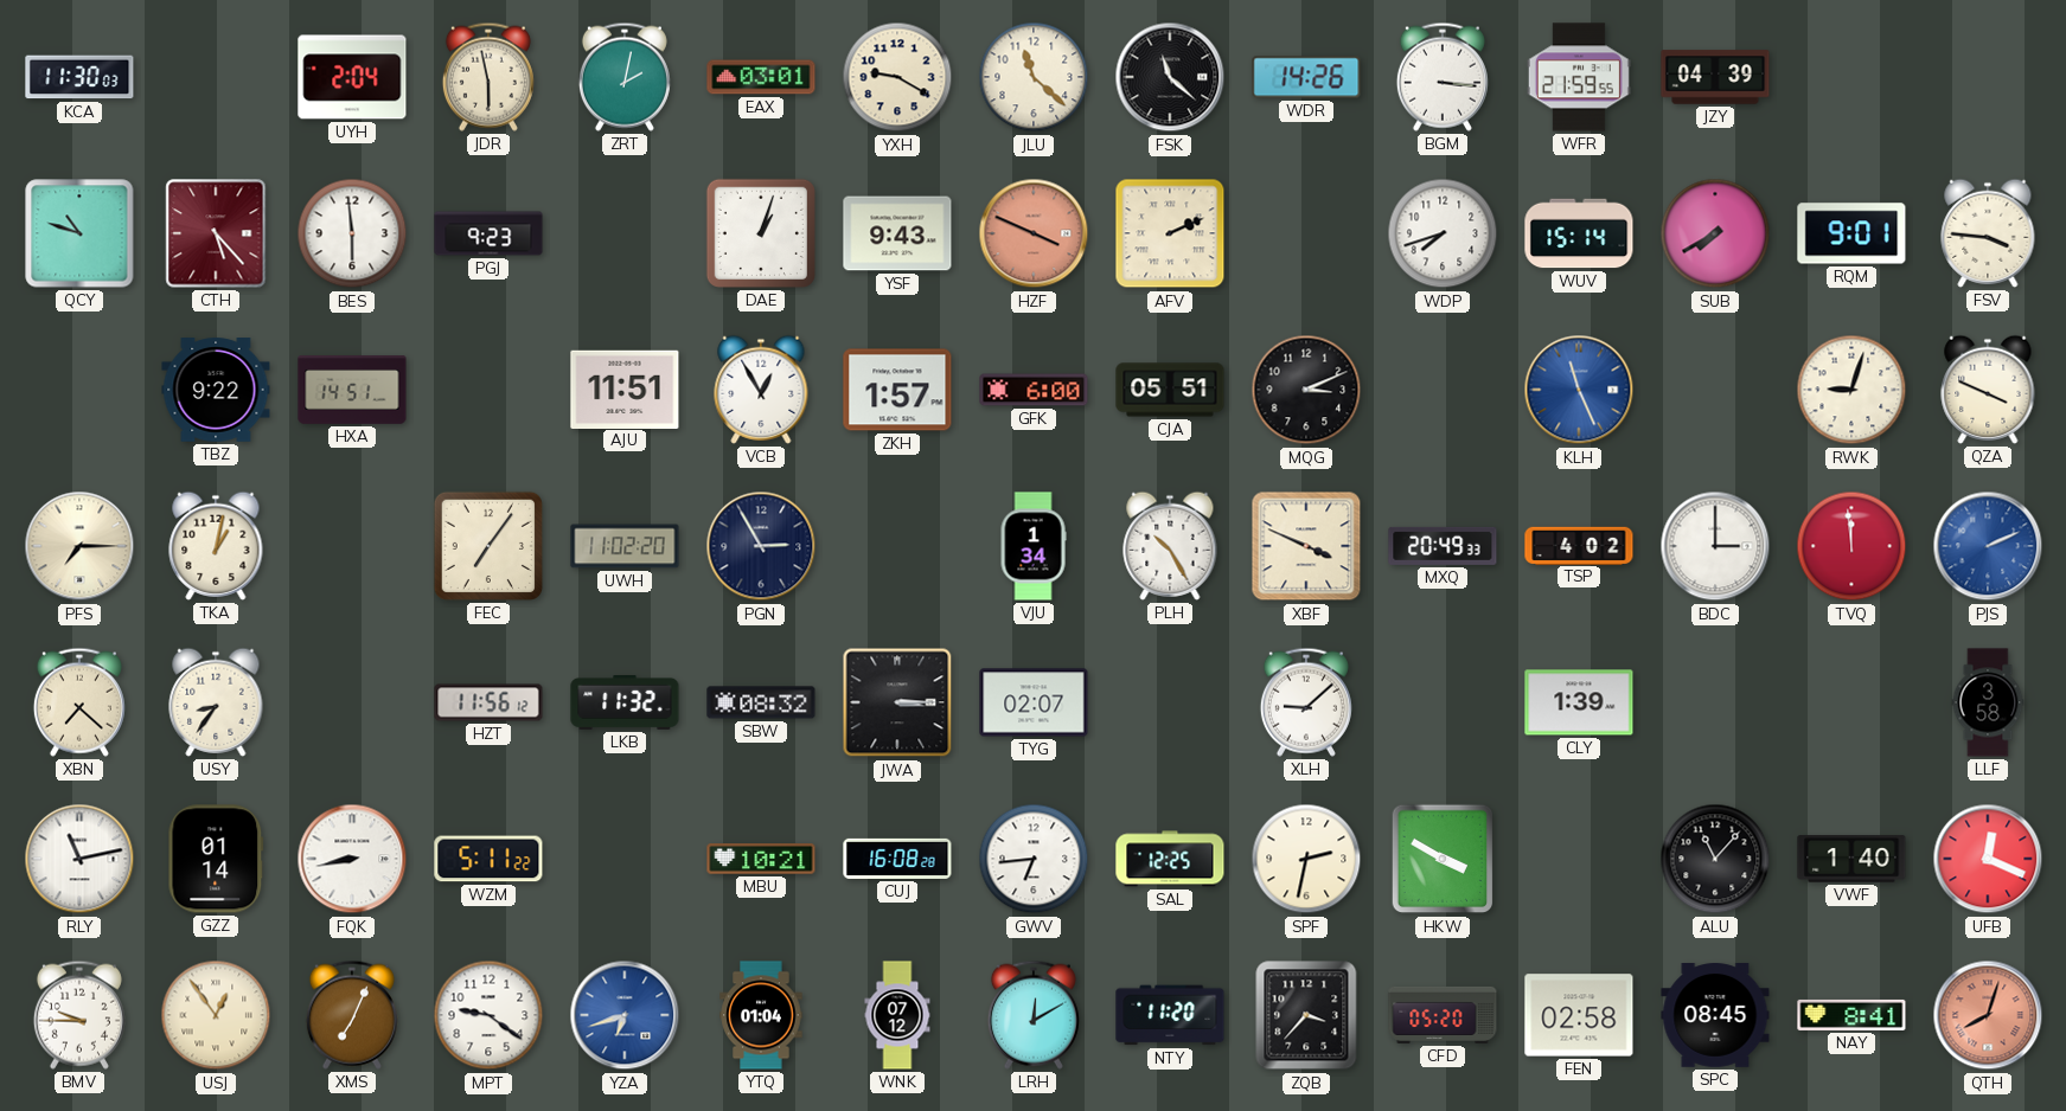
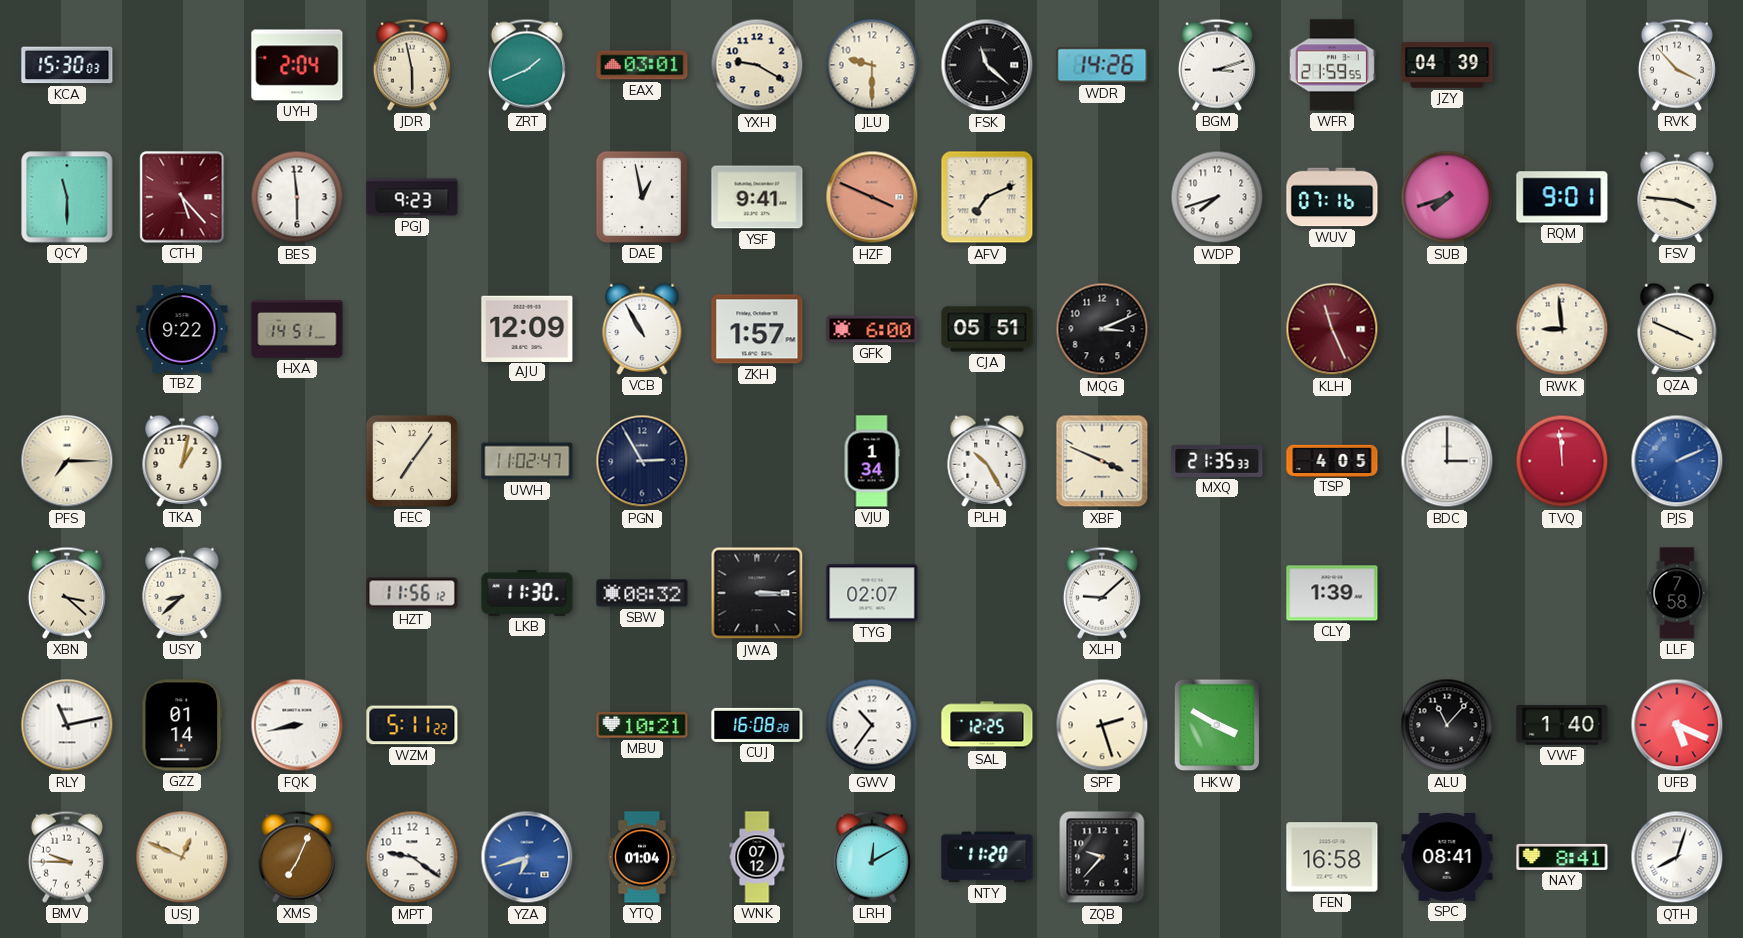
KCA: 11:30 -> 15:30
ZRT: 2:02 -> 1:41
JLU: 11:22 -> 9:30
BGM: 3:16 -> 3:12
RVK: none -> 3:53
QCY: 10:48 -> 11:30
DAE: 1:03 -> 12:58
YSF: 9:43 -> 9:41
AFV: 2:11 -> 7:11
WUV: 15:14 -> 07:16
SUB: 7:40 -> 7:42
AJU: 11:51 -> 12:09
VCB: 12:55 -> 10:55
KLH dial: blue -> burgundy
RWK: 9:03 -> 8:59
UWH: 11:02:20 -> 11:02:47
MXQ: 20:49 -> 21:35
TSP: 4:02 -> 4:05
XBN: 7:22 -> 3:22
USY: 8:36 -> 8:38
LKB: 11:32 -> 11:30
LLF: 3:58 -> 7:58
GWV: 6:44 -> 10:36
SPF: 2:32 -> 2:27
UFB: 12:19 -> 5:19
USJ: 12:54 -> 12:49
ZQB: 3:37 -> 9:37
CFD: 05:20 -> none
FEN: 02:58 -> 16:58
SPC: 08:45 -> 08:41
QTH dial: salmon -> white
